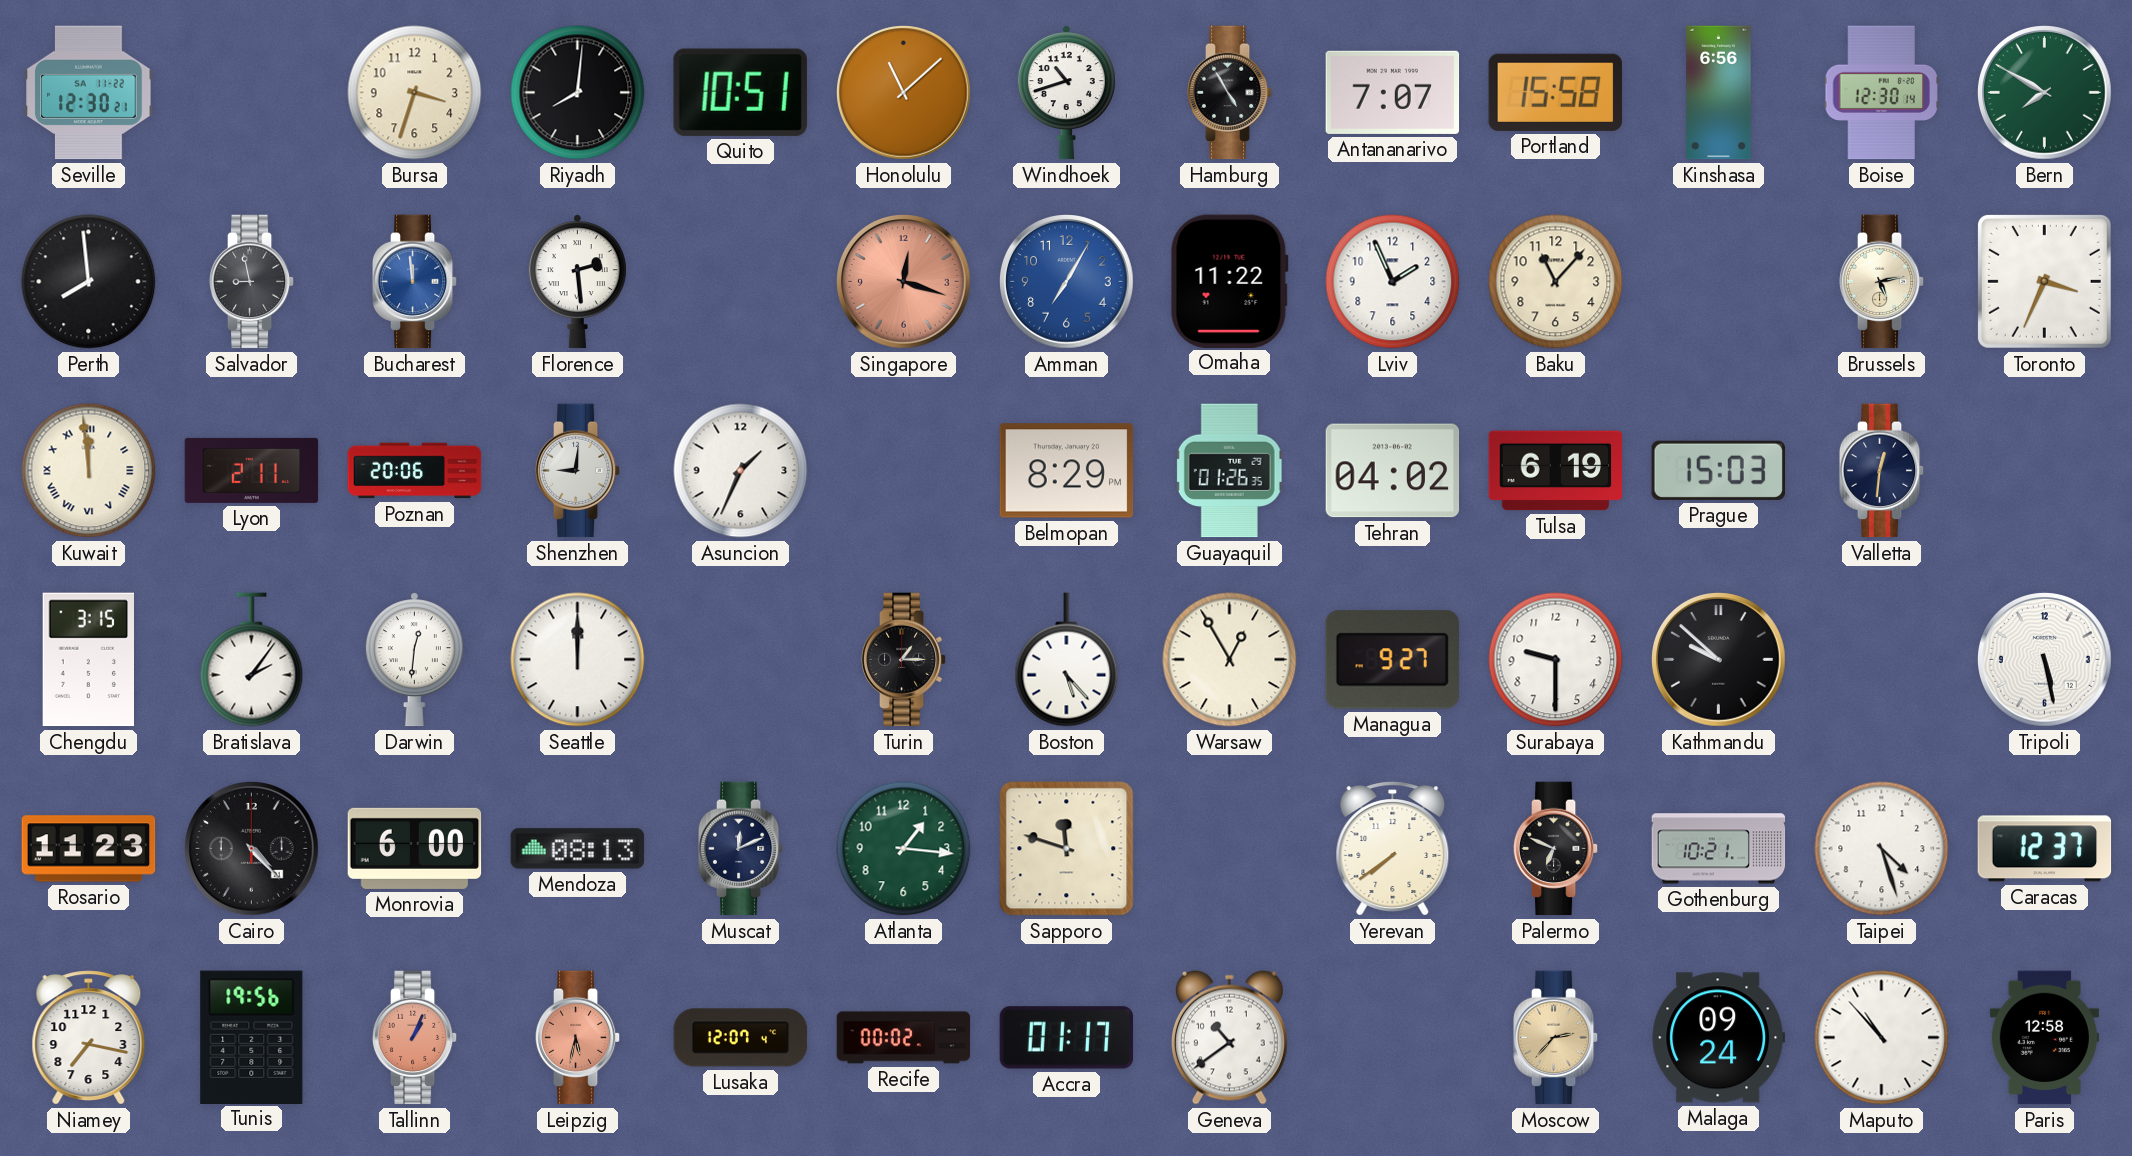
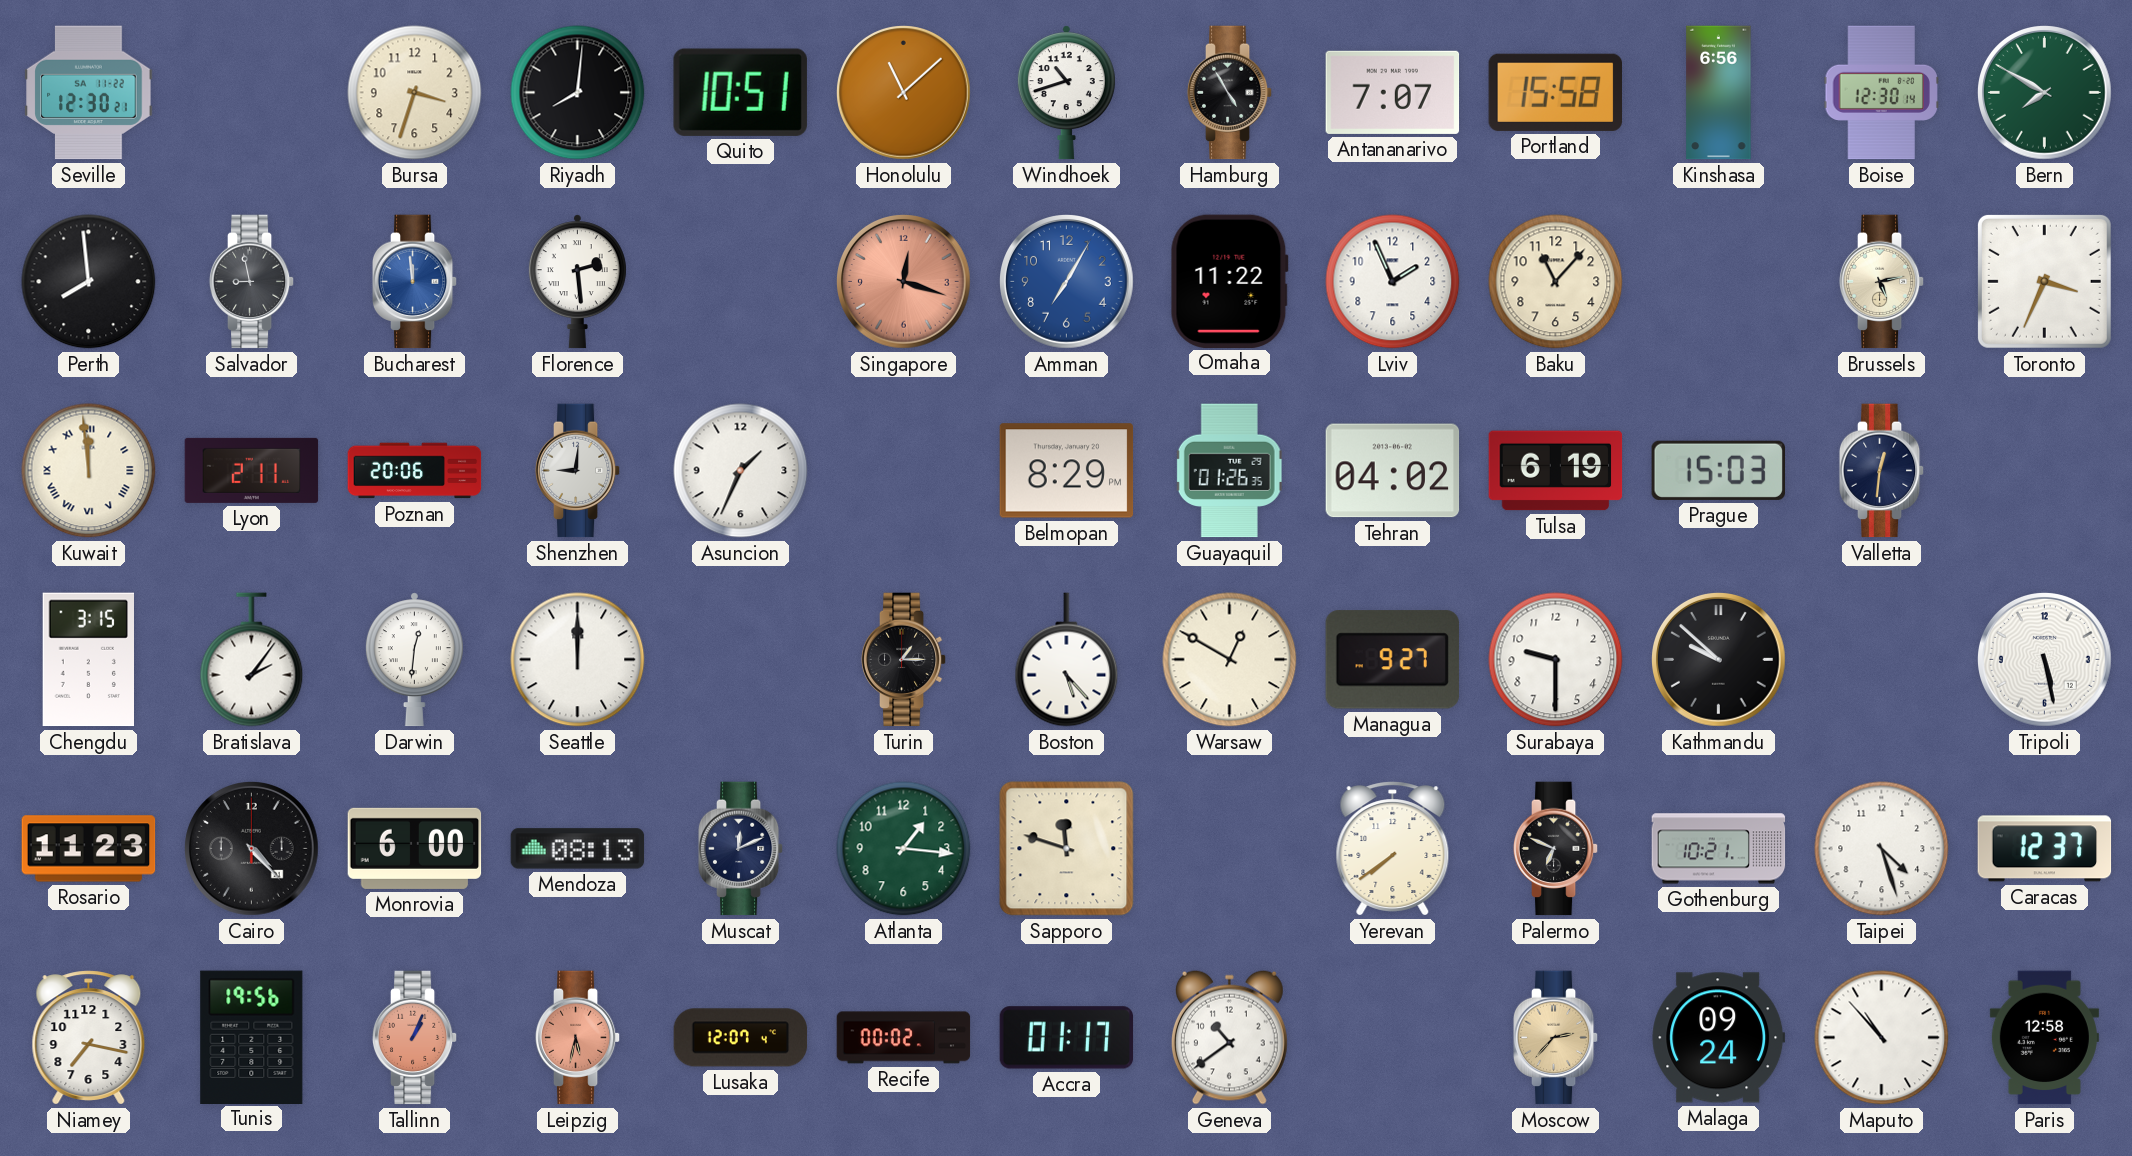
Warsaw: 12:55 -> 12:50
